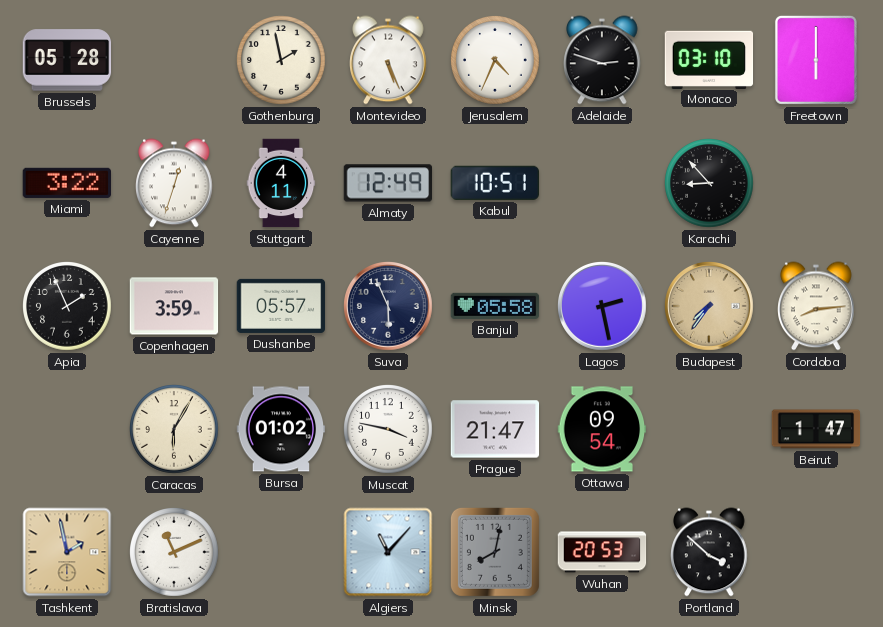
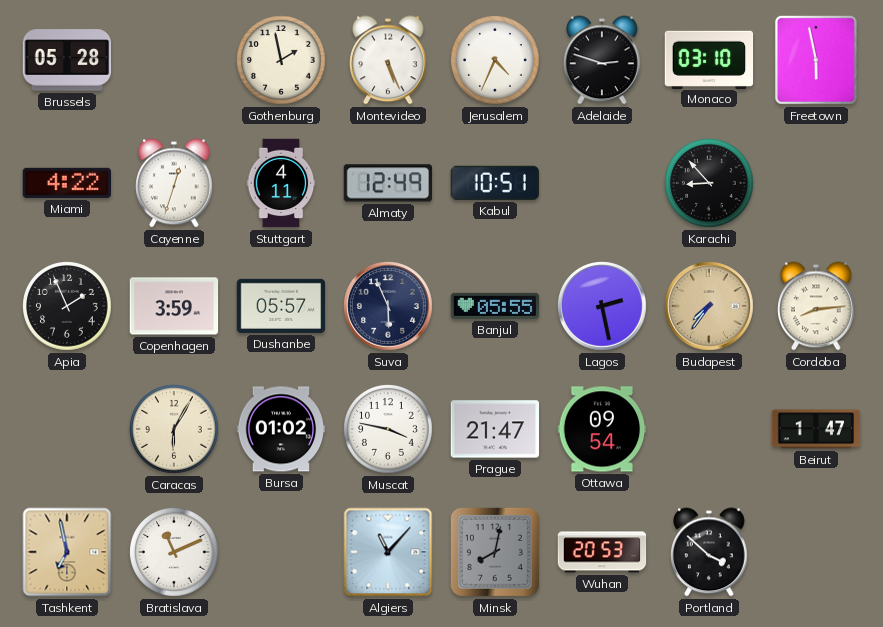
Freetown: 6:00 -> 5:58
Miami: 3:22 -> 4:22
Banjul: 05:58 -> 05:55
Tashkent: 1:58 -> 6:58
